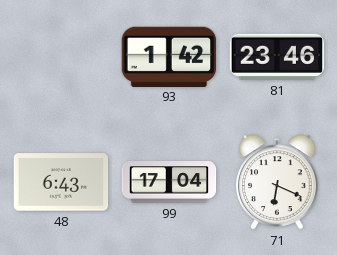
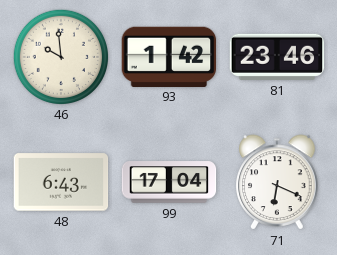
46: none -> 9:59
